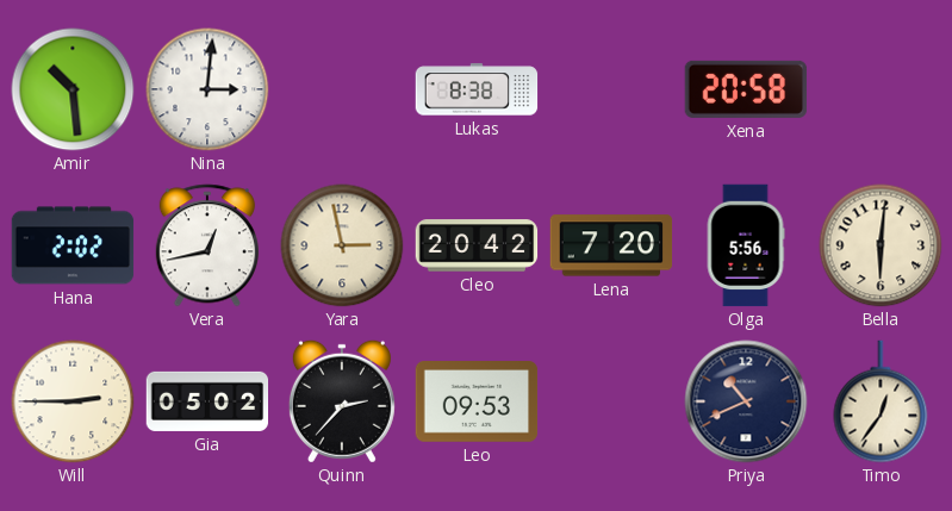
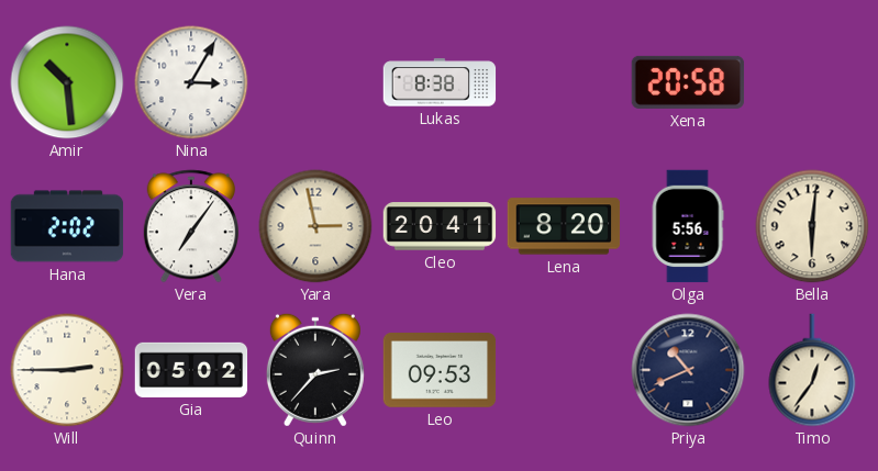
Nina: 3:01 -> 3:05
Vera: 12:43 -> 7:06
Cleo: 20:42 -> 20:41
Lena: 7:20 -> 8:20
